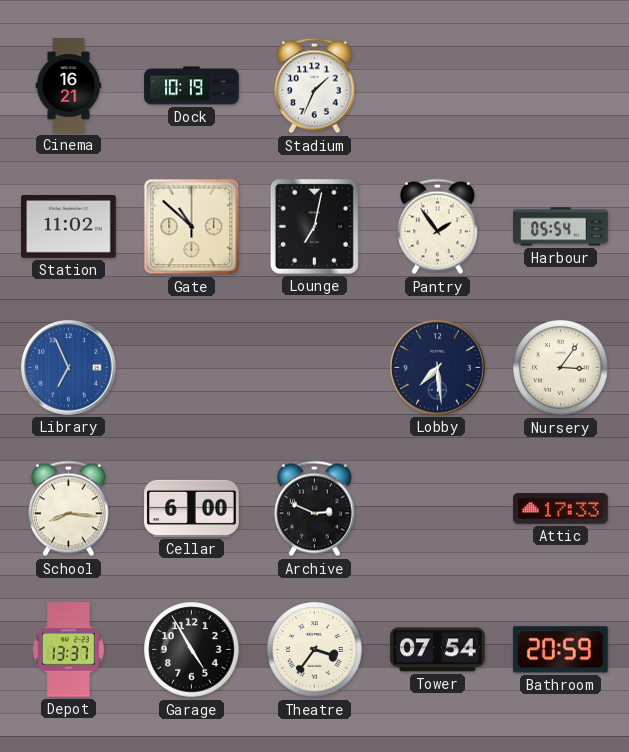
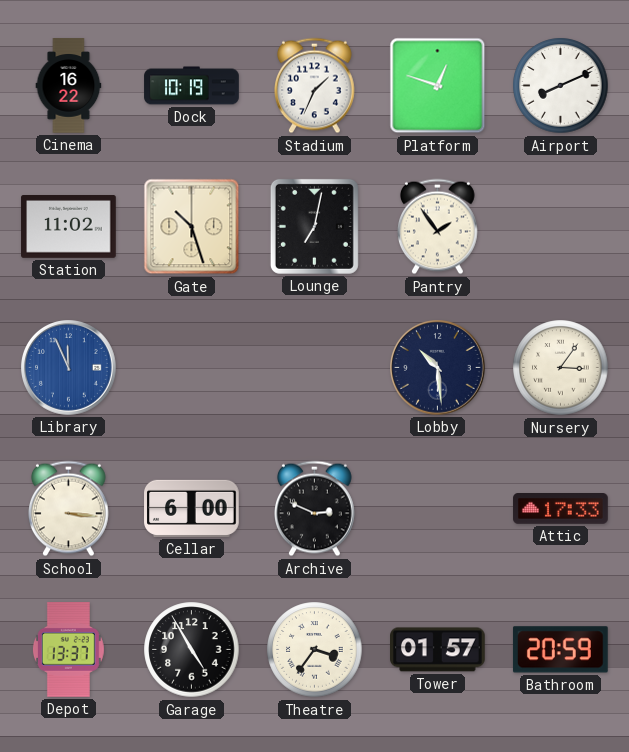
Cinema: 16:21 -> 16:22
Platform: none -> 12:48
Airport: none -> 8:11
Gate: 10:52 -> 10:27
Harbour: 05:54 -> none
Library: 6:56 -> 11:56
Lobby: 7:29 -> 10:29
School: 8:16 -> 3:16
Tower: 07:54 -> 01:57
